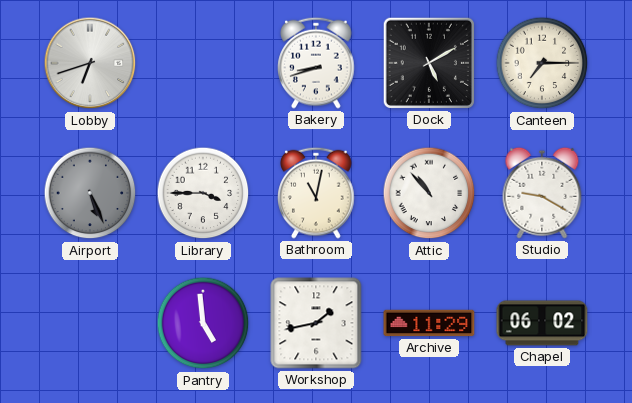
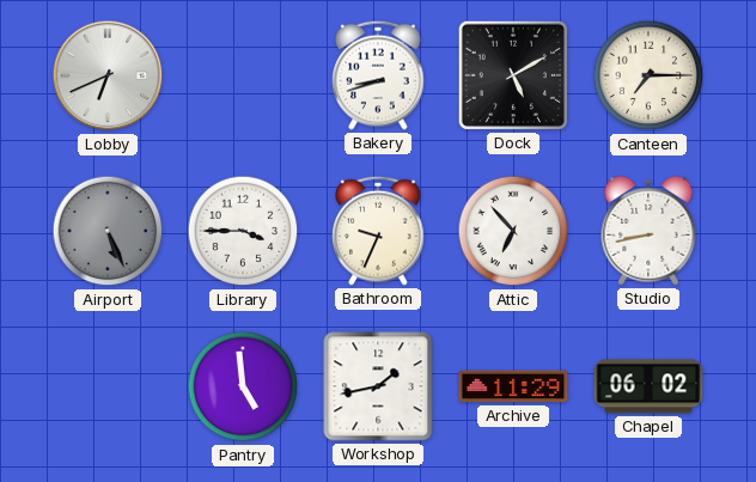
Lobby: 6:42 -> 6:41
Bathroom: 11:02 -> 9:34
Attic: 10:53 -> 6:53
Studio: 9:20 -> 8:43
